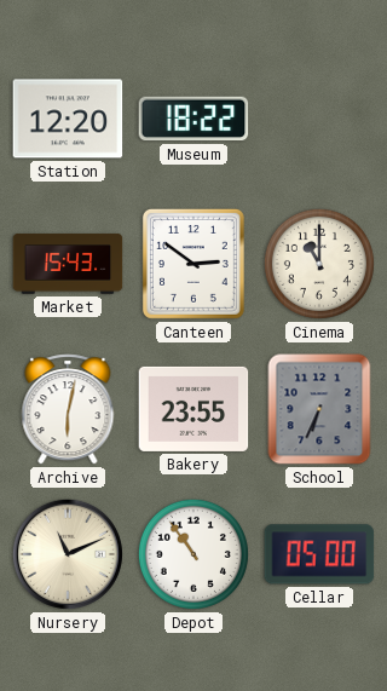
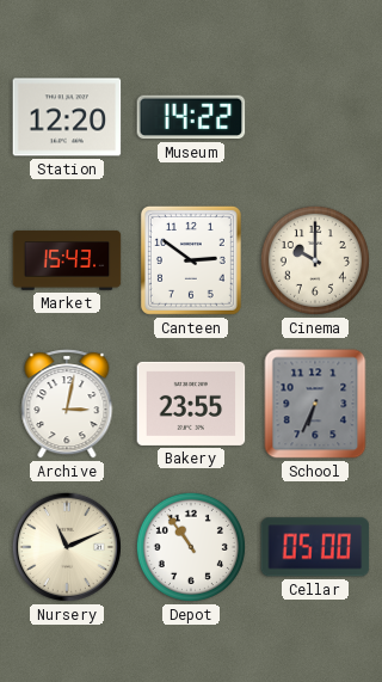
Museum: 18:22 -> 14:22
Cinema: 11:00 -> 10:00
Archive: 6:02 -> 3:02
